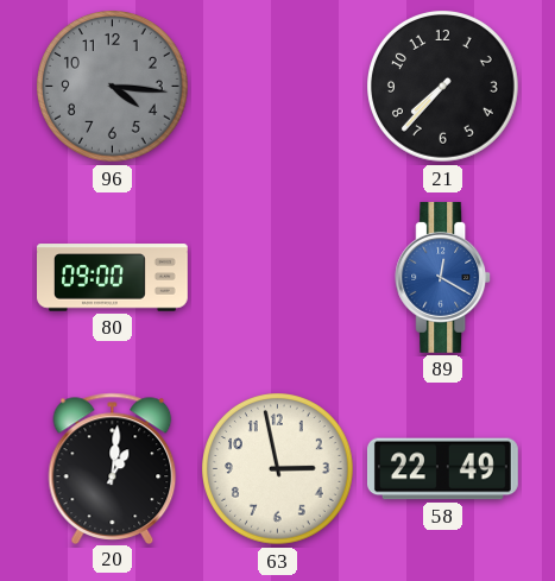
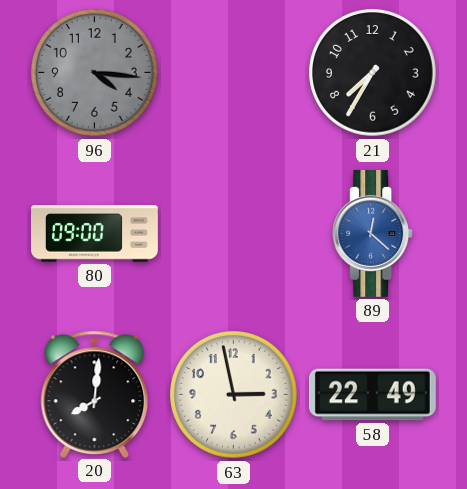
21: 7:37 -> 7:35
89: 12:20 -> 12:22
20: 1:01 -> 8:01
